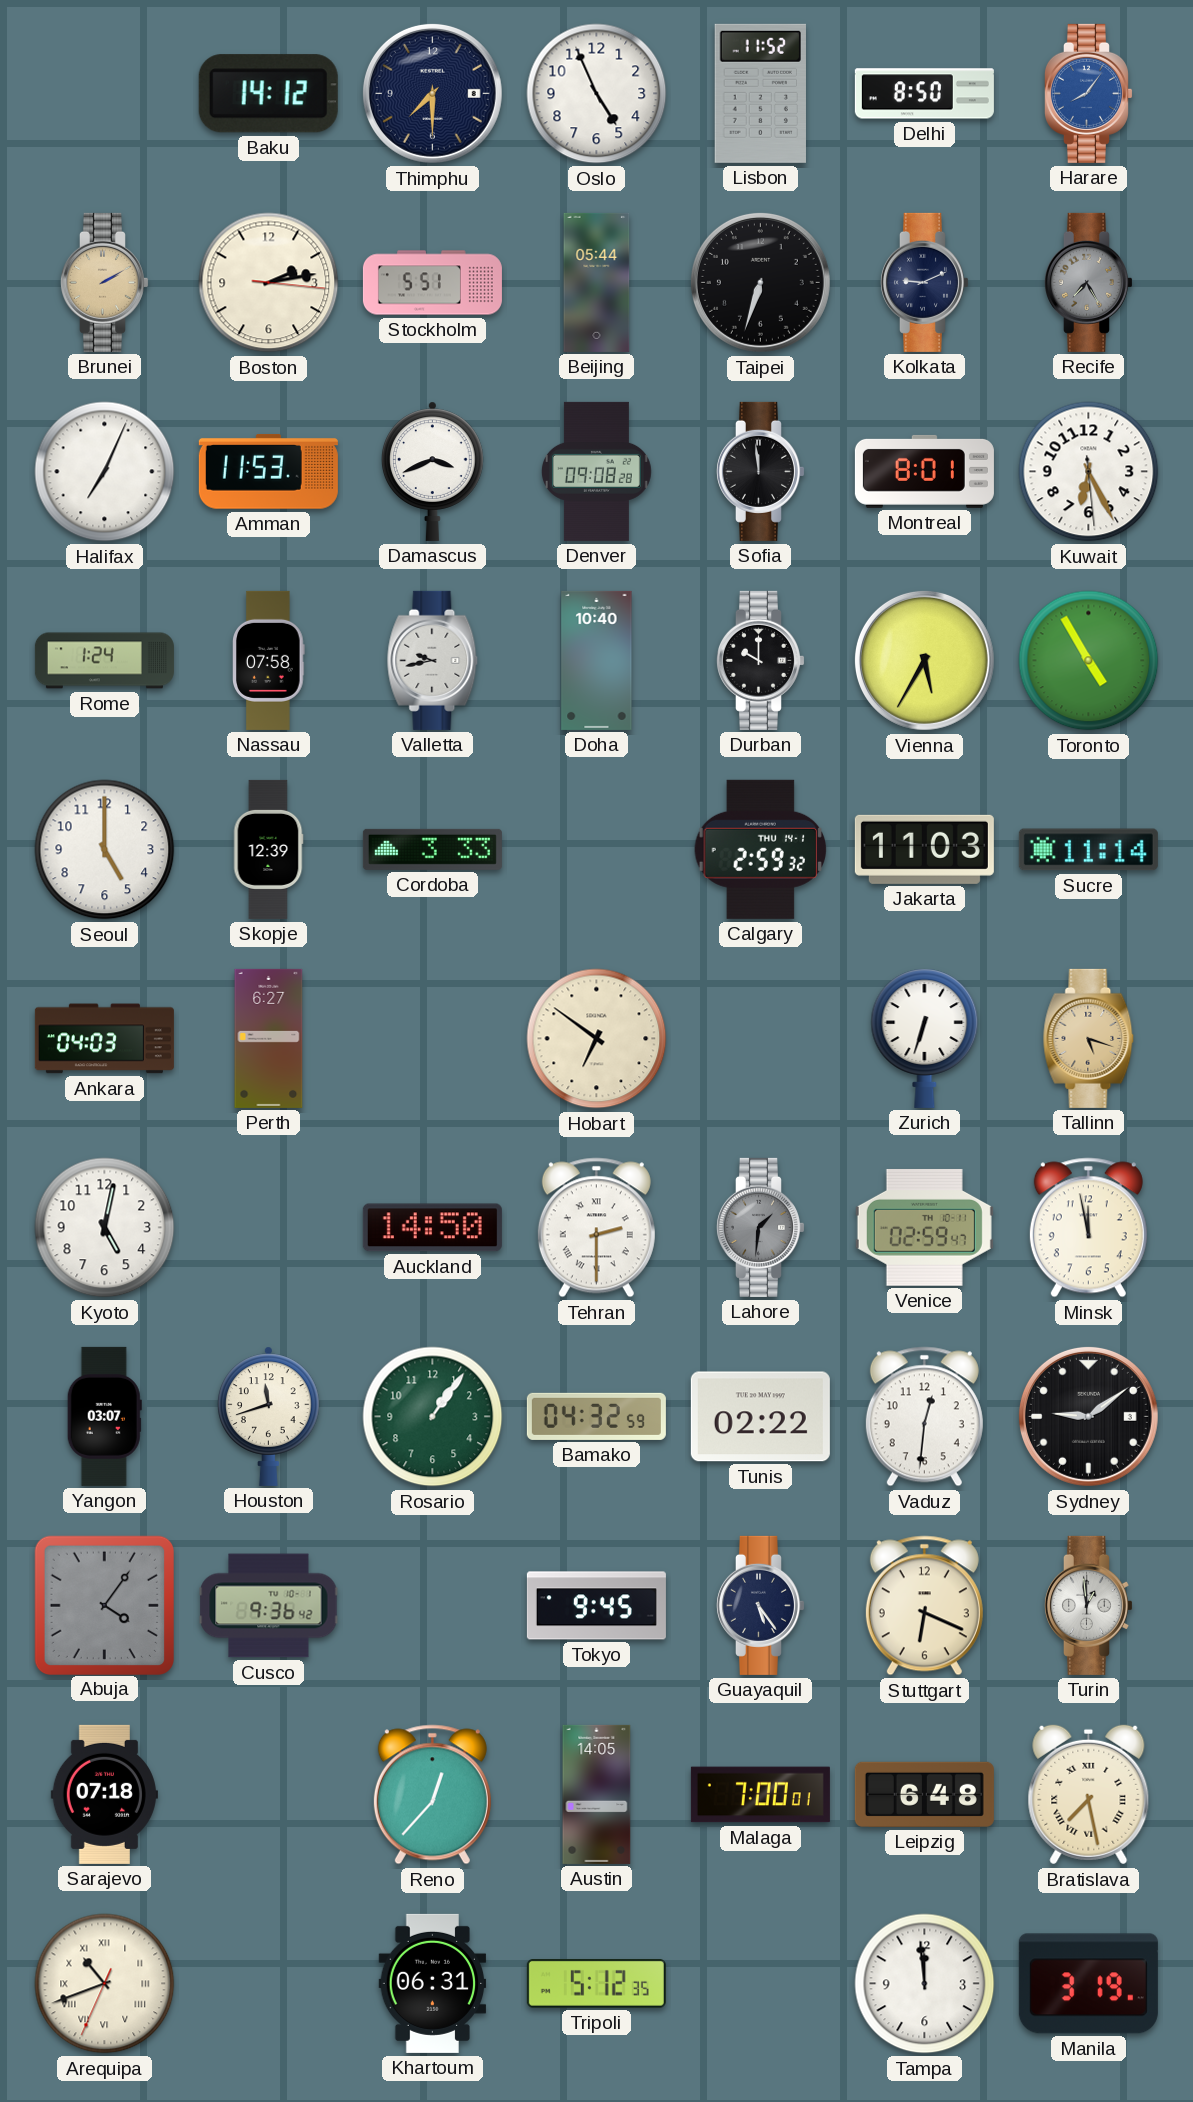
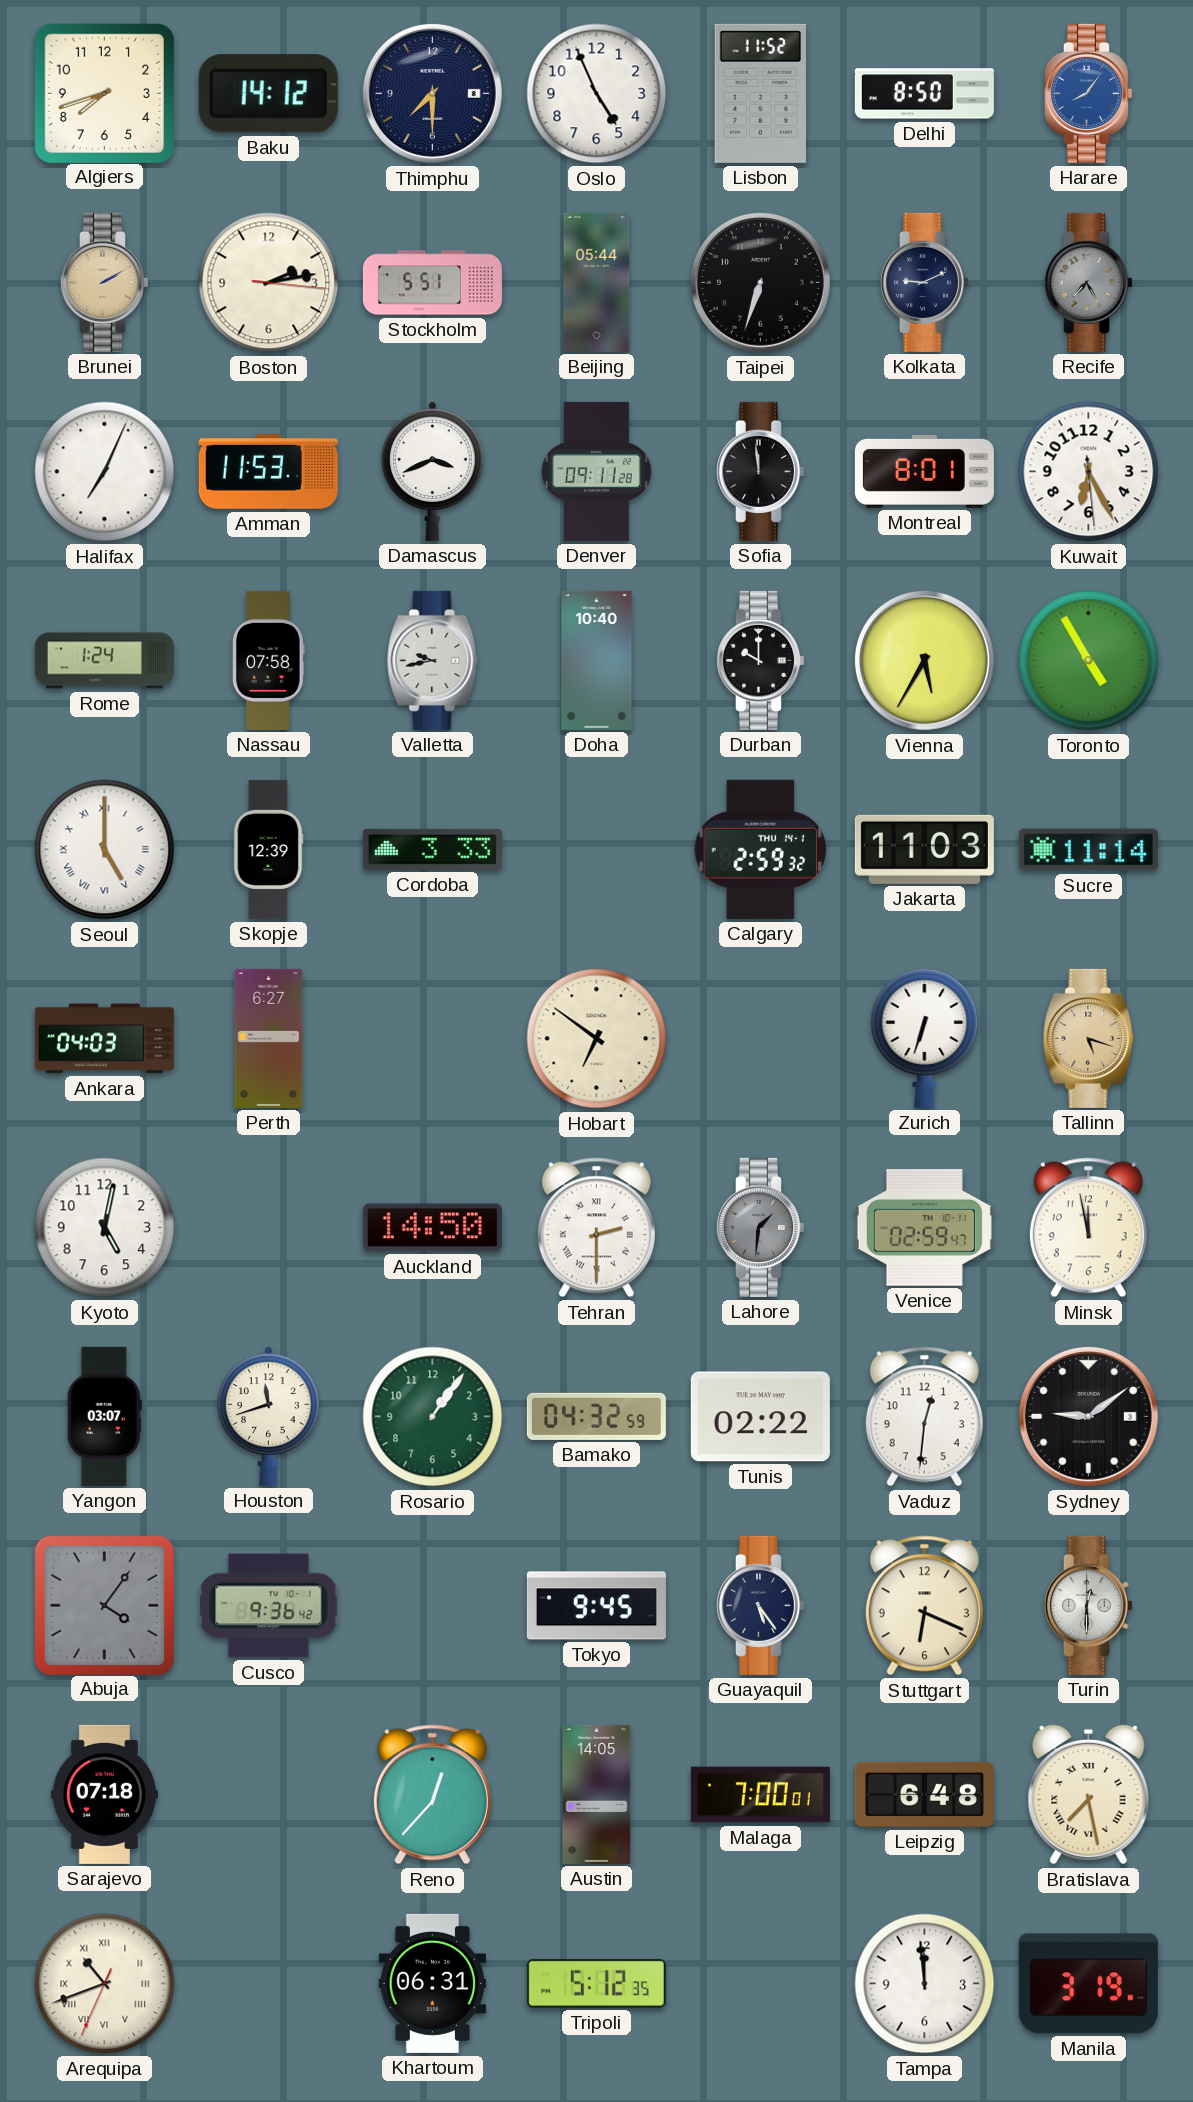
Algiers: none -> 7:42
Denver: 09:08 -> 09:11
Seoul numerals: Arabic -> Roman
Turin: 12:59 -> 12:30
